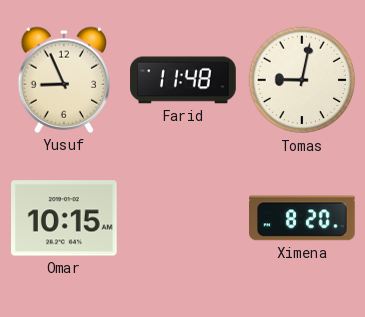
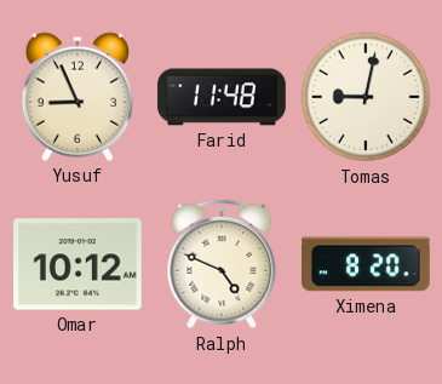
Omar: 10:15 -> 10:12
Ralph: none -> 4:49
